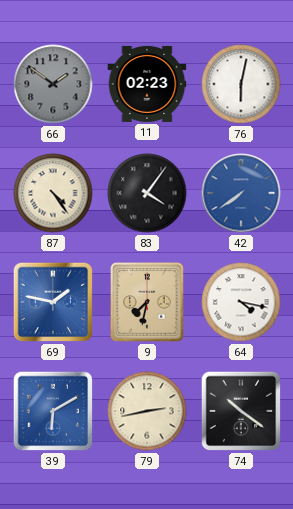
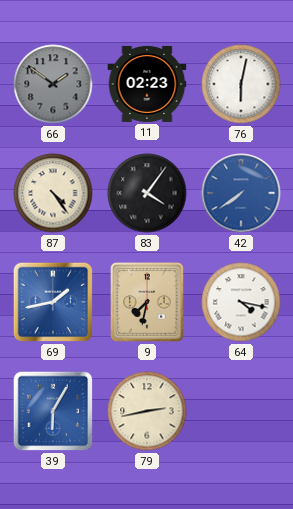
69: 1:47 -> 1:43
39: 6:10 -> 6:05
74: 10:21 -> none
